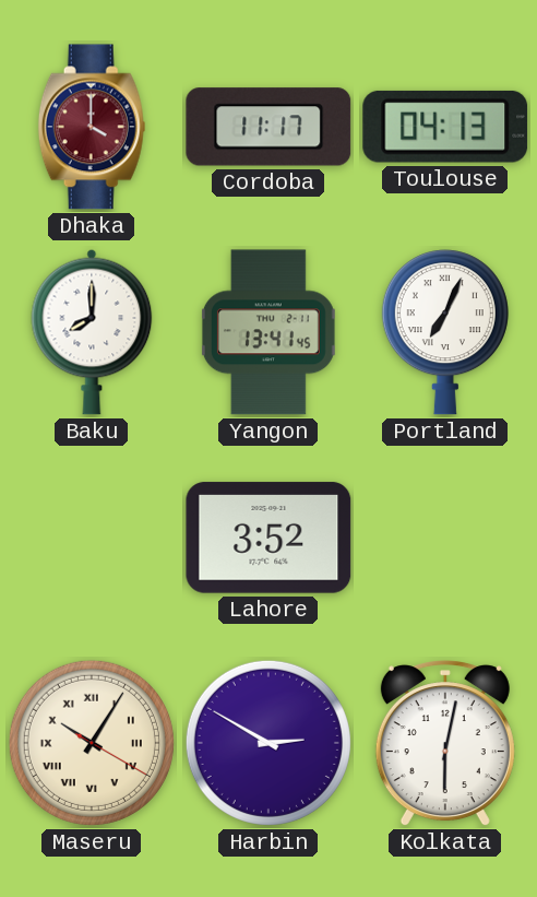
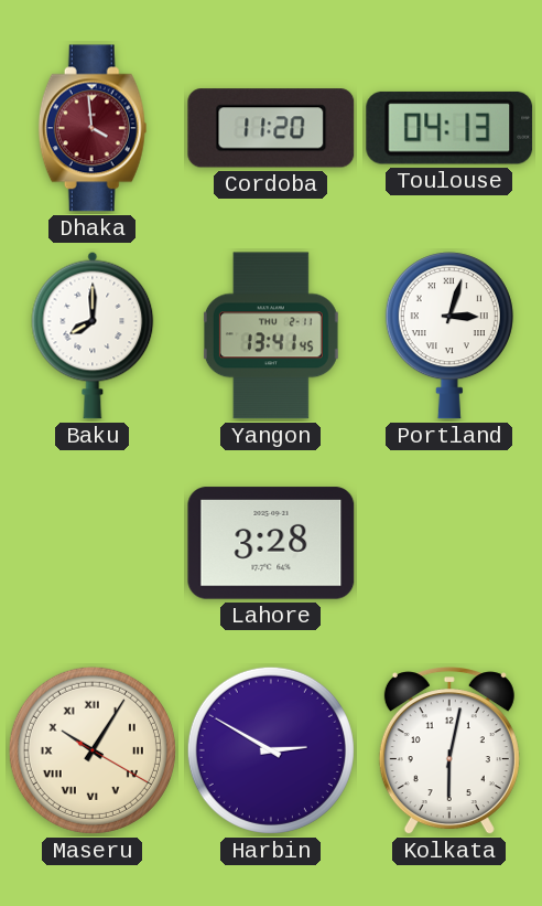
Dhaka: 4:00 -> 3:59
Cordoba: 11:17 -> 11:20
Portland: 7:04 -> 3:03
Lahore: 3:52 -> 3:28
